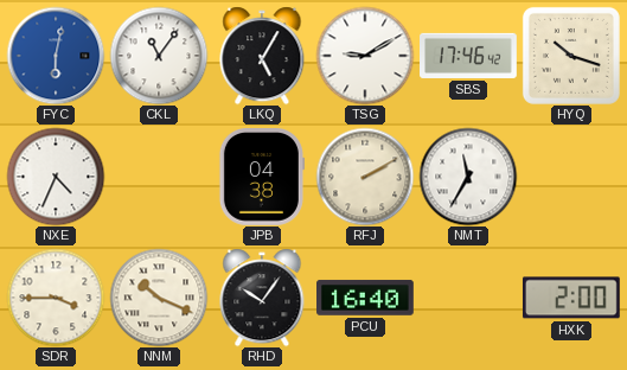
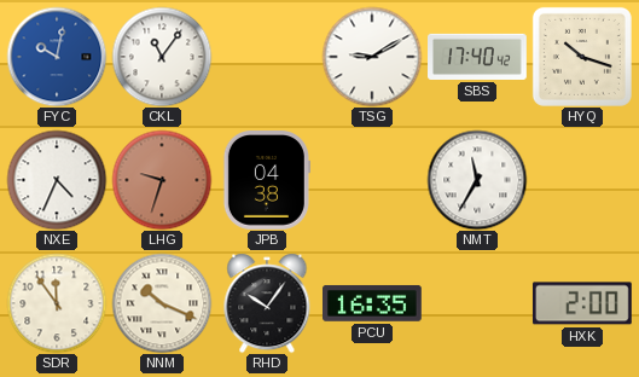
FYC: 6:02 -> 10:02
LKQ: 5:05 -> none
SBS: 17:46 -> 17:40
LHG: none -> 9:33
RFJ: 2:10 -> none
SDR: 3:45 -> 11:54
PCU: 16:40 -> 16:35
